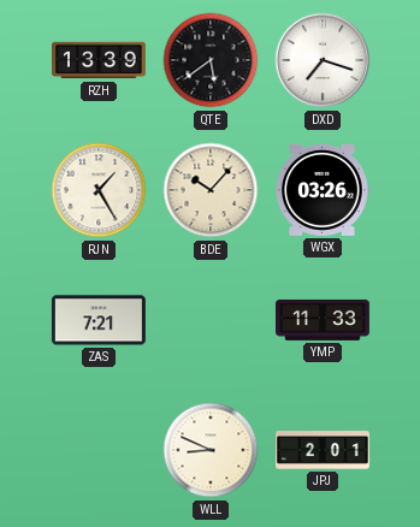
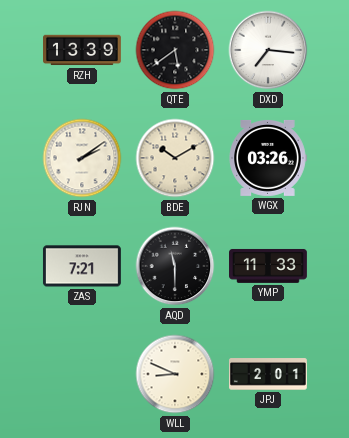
DXD: 7:18 -> 7:16
RJN: 1:25 -> 2:09
BDE: 10:07 -> 10:10
AQD: none -> 11:30
